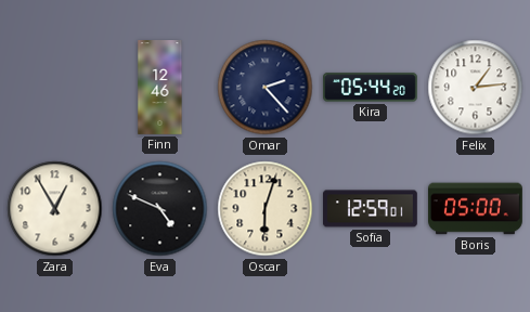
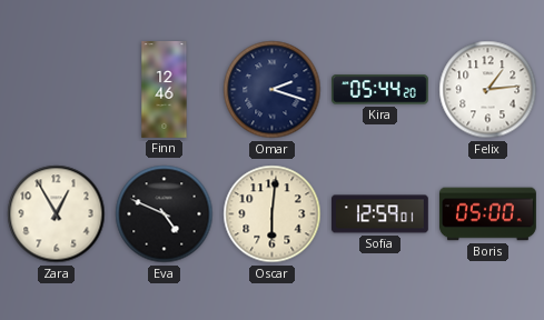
Omar: 2:23 -> 2:18
Oscar: 6:03 -> 6:01
